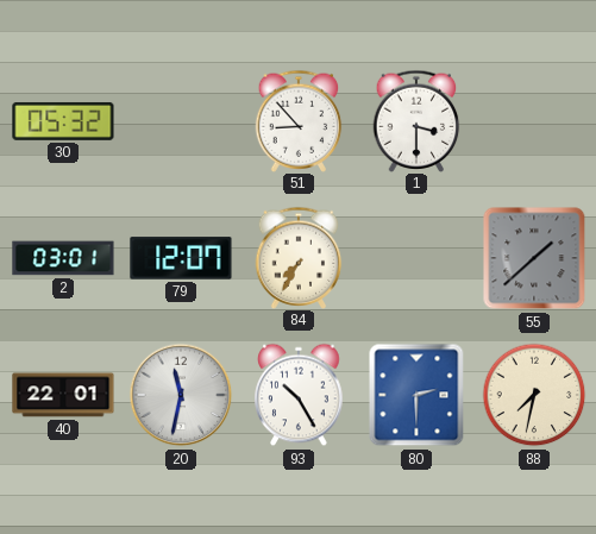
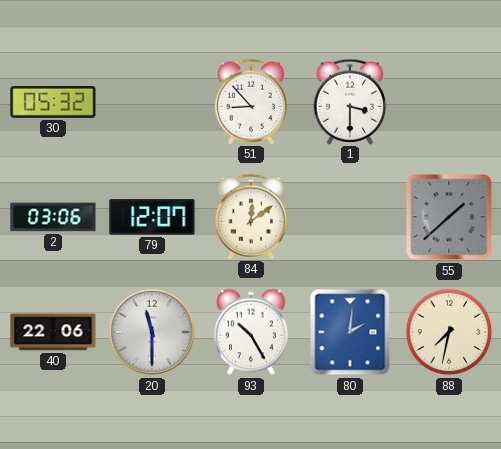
2: 03:01 -> 03:06
84: 7:35 -> 12:09
40: 22:01 -> 22:06
20: 11:32 -> 11:30
80: 2:30 -> 2:01
